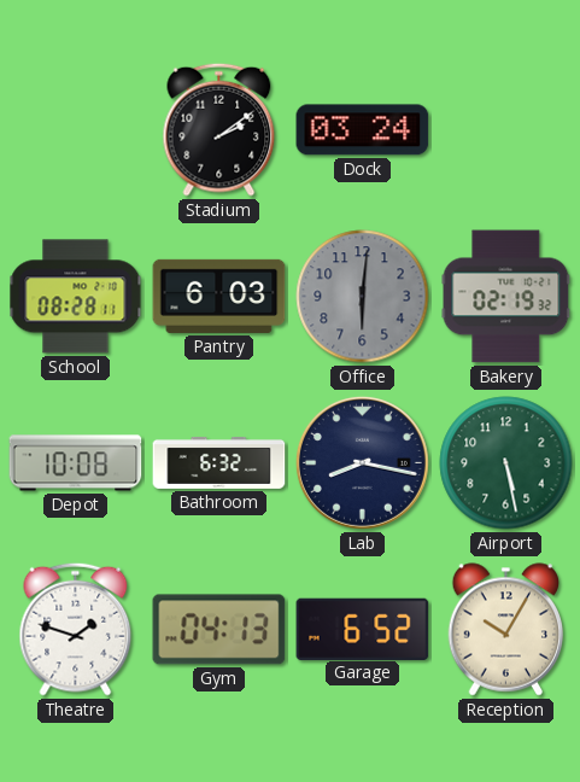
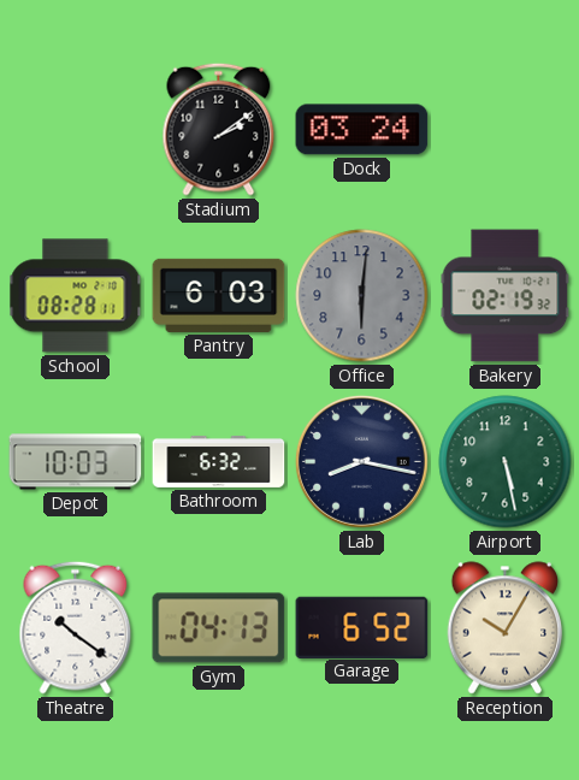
Depot: 10:08 -> 10:03
Theatre: 1:48 -> 10:21
